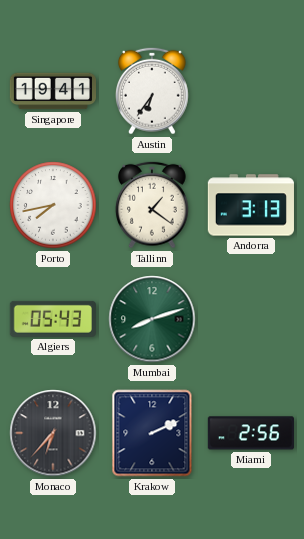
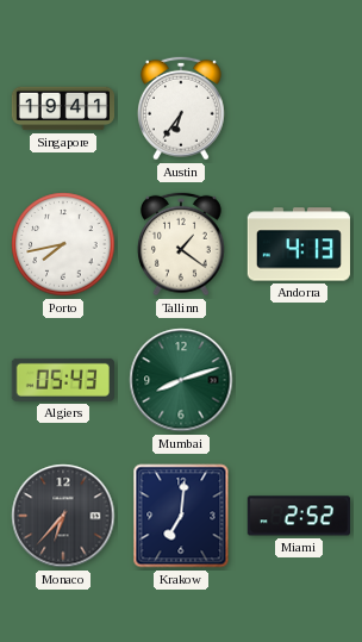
Andorra: 3:13 -> 4:13
Krakow: 2:11 -> 7:01
Miami: 2:56 -> 2:52
